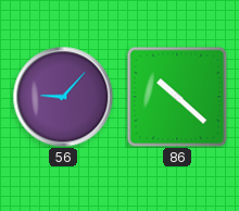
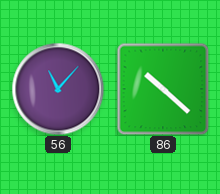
56: 9:07 -> 11:07
